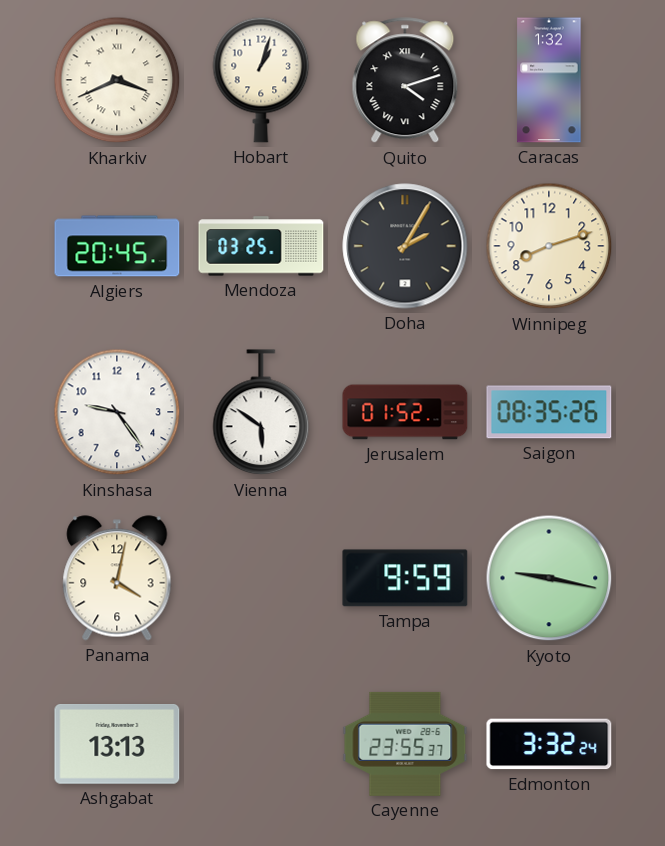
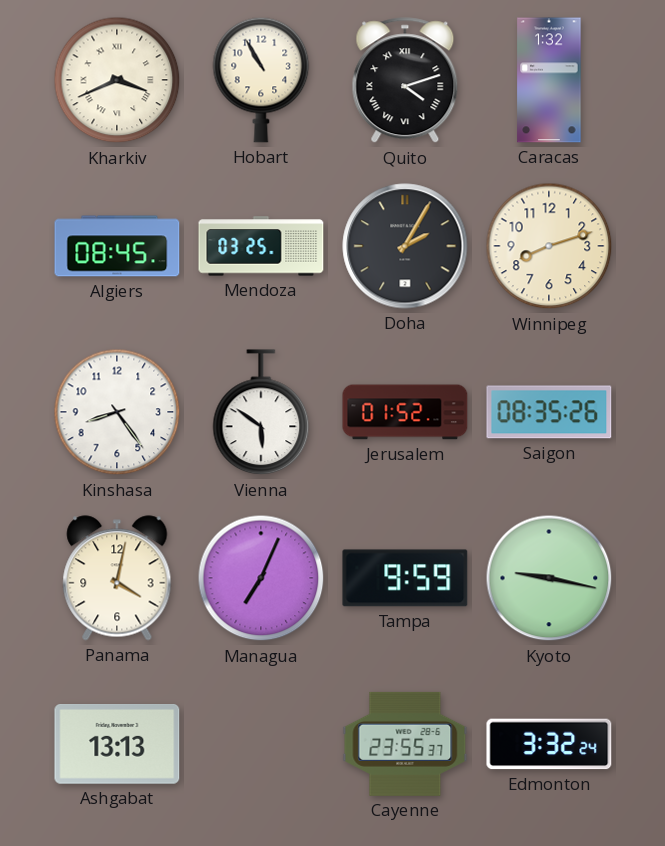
Hobart: 1:03 -> 10:55
Algiers: 20:45 -> 08:45
Kinshasa: 9:24 -> 8:24
Managua: none -> 7:04
